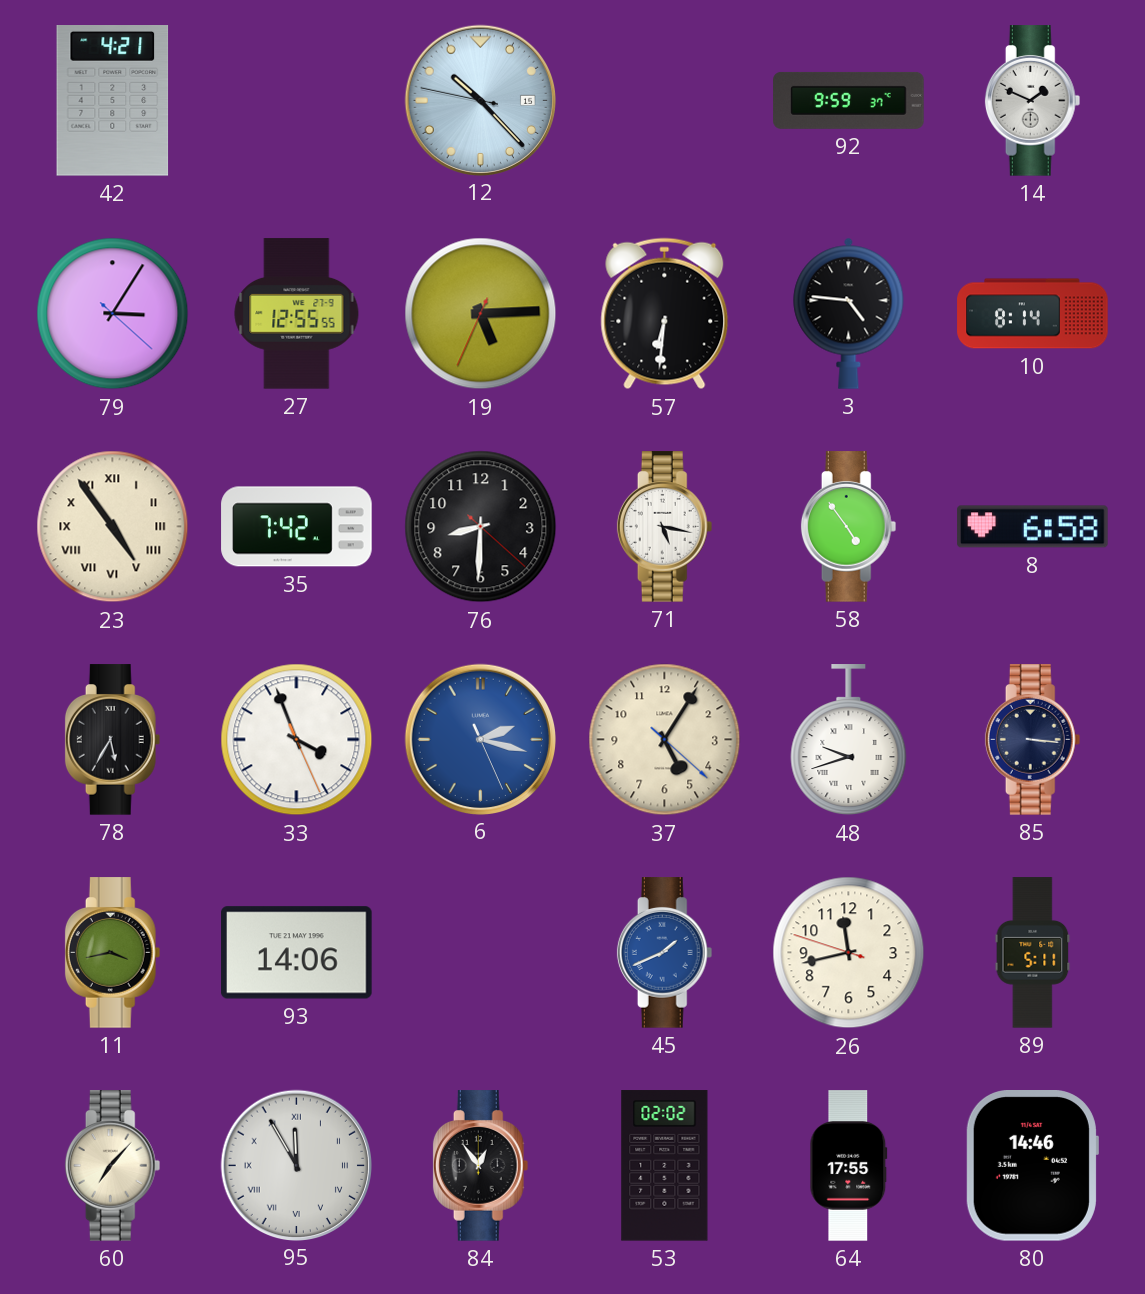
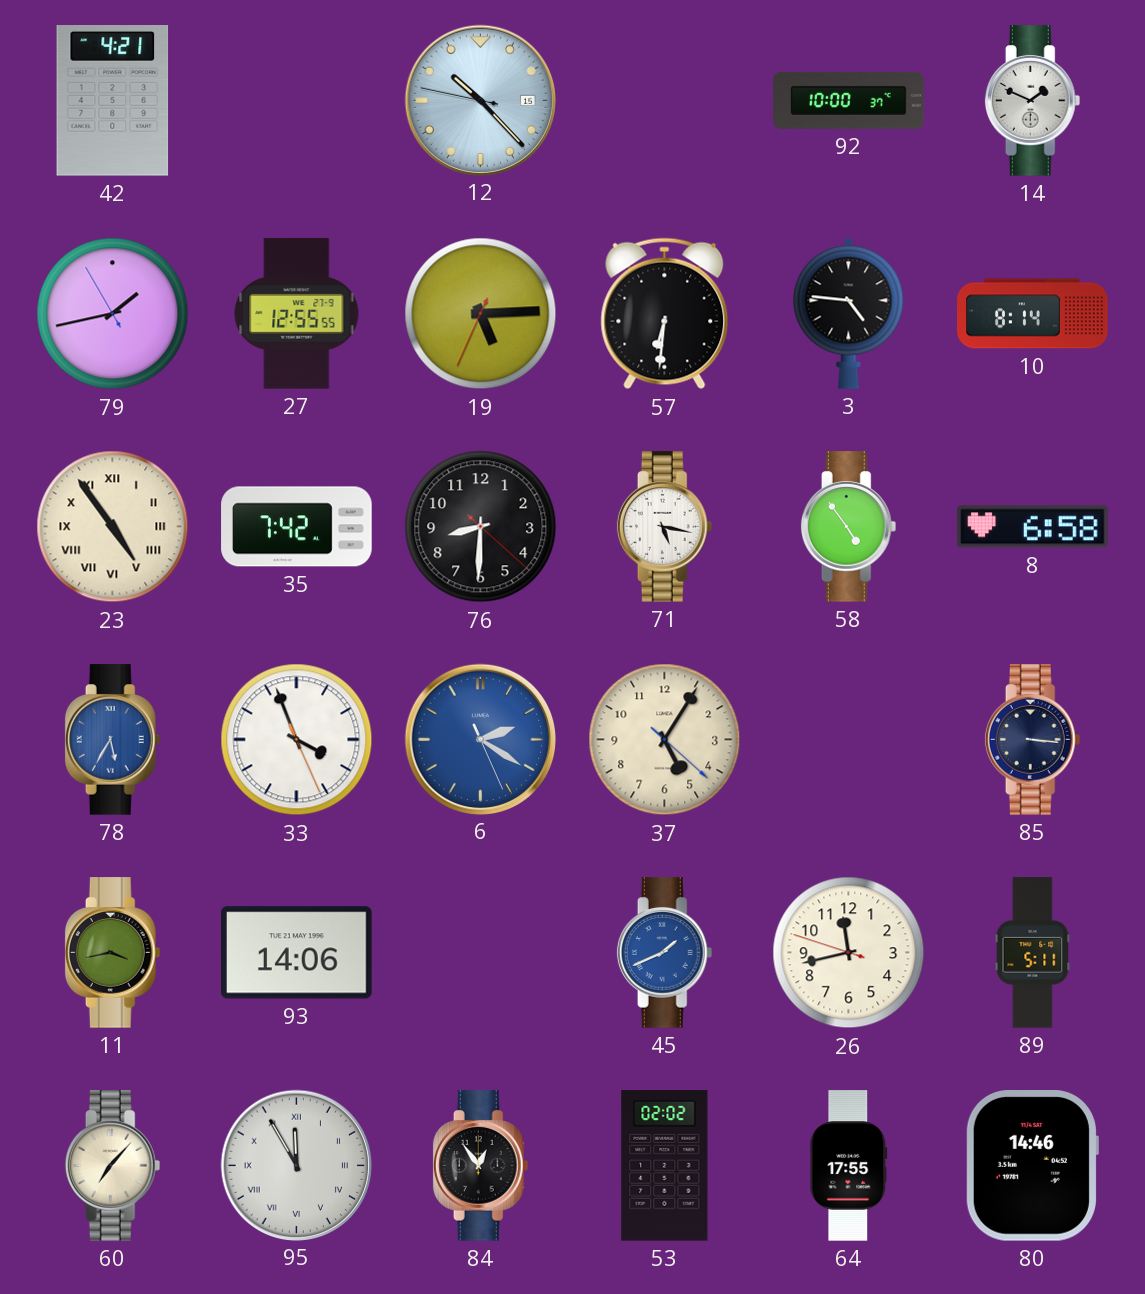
92: 9:59 -> 10:00
79: 3:05 -> 1:42
78 dial: black -> blue
6: 2:17 -> 2:20
48: 9:42 -> none
